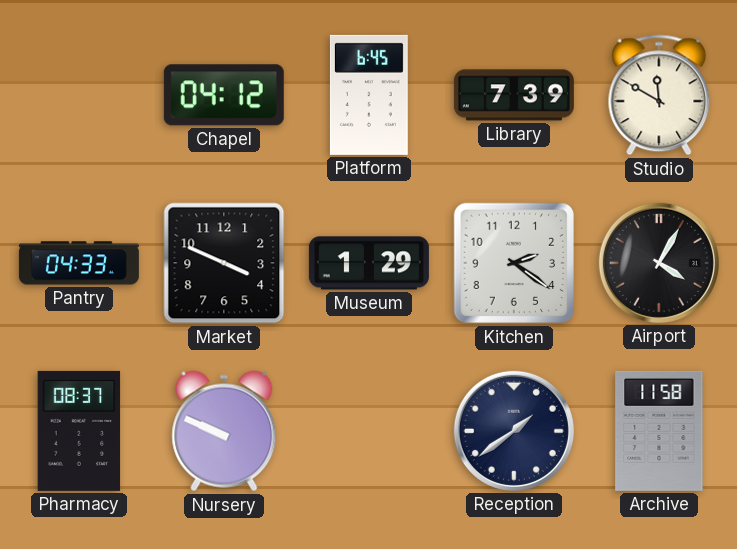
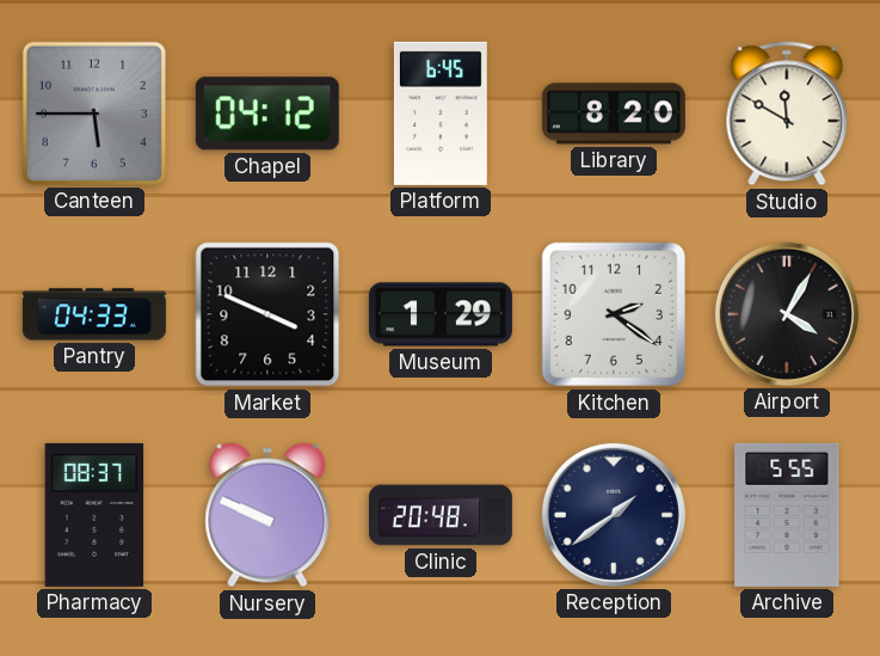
Canteen: none -> 5:45
Library: 7:39 -> 8:20
Clinic: none -> 20:48
Archive: 11:58 -> 5:55
